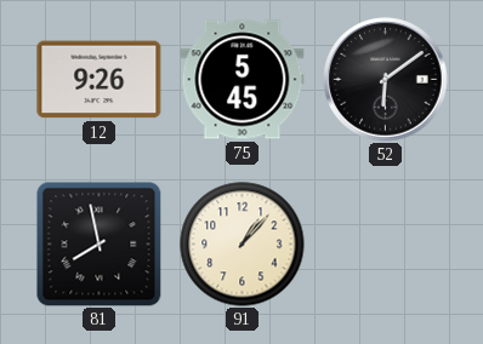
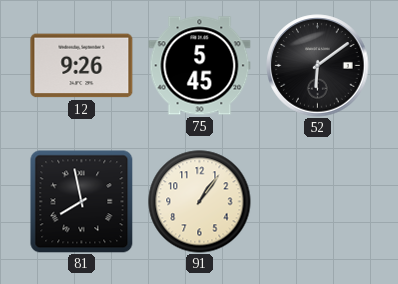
91: 1:07 -> 1:06
